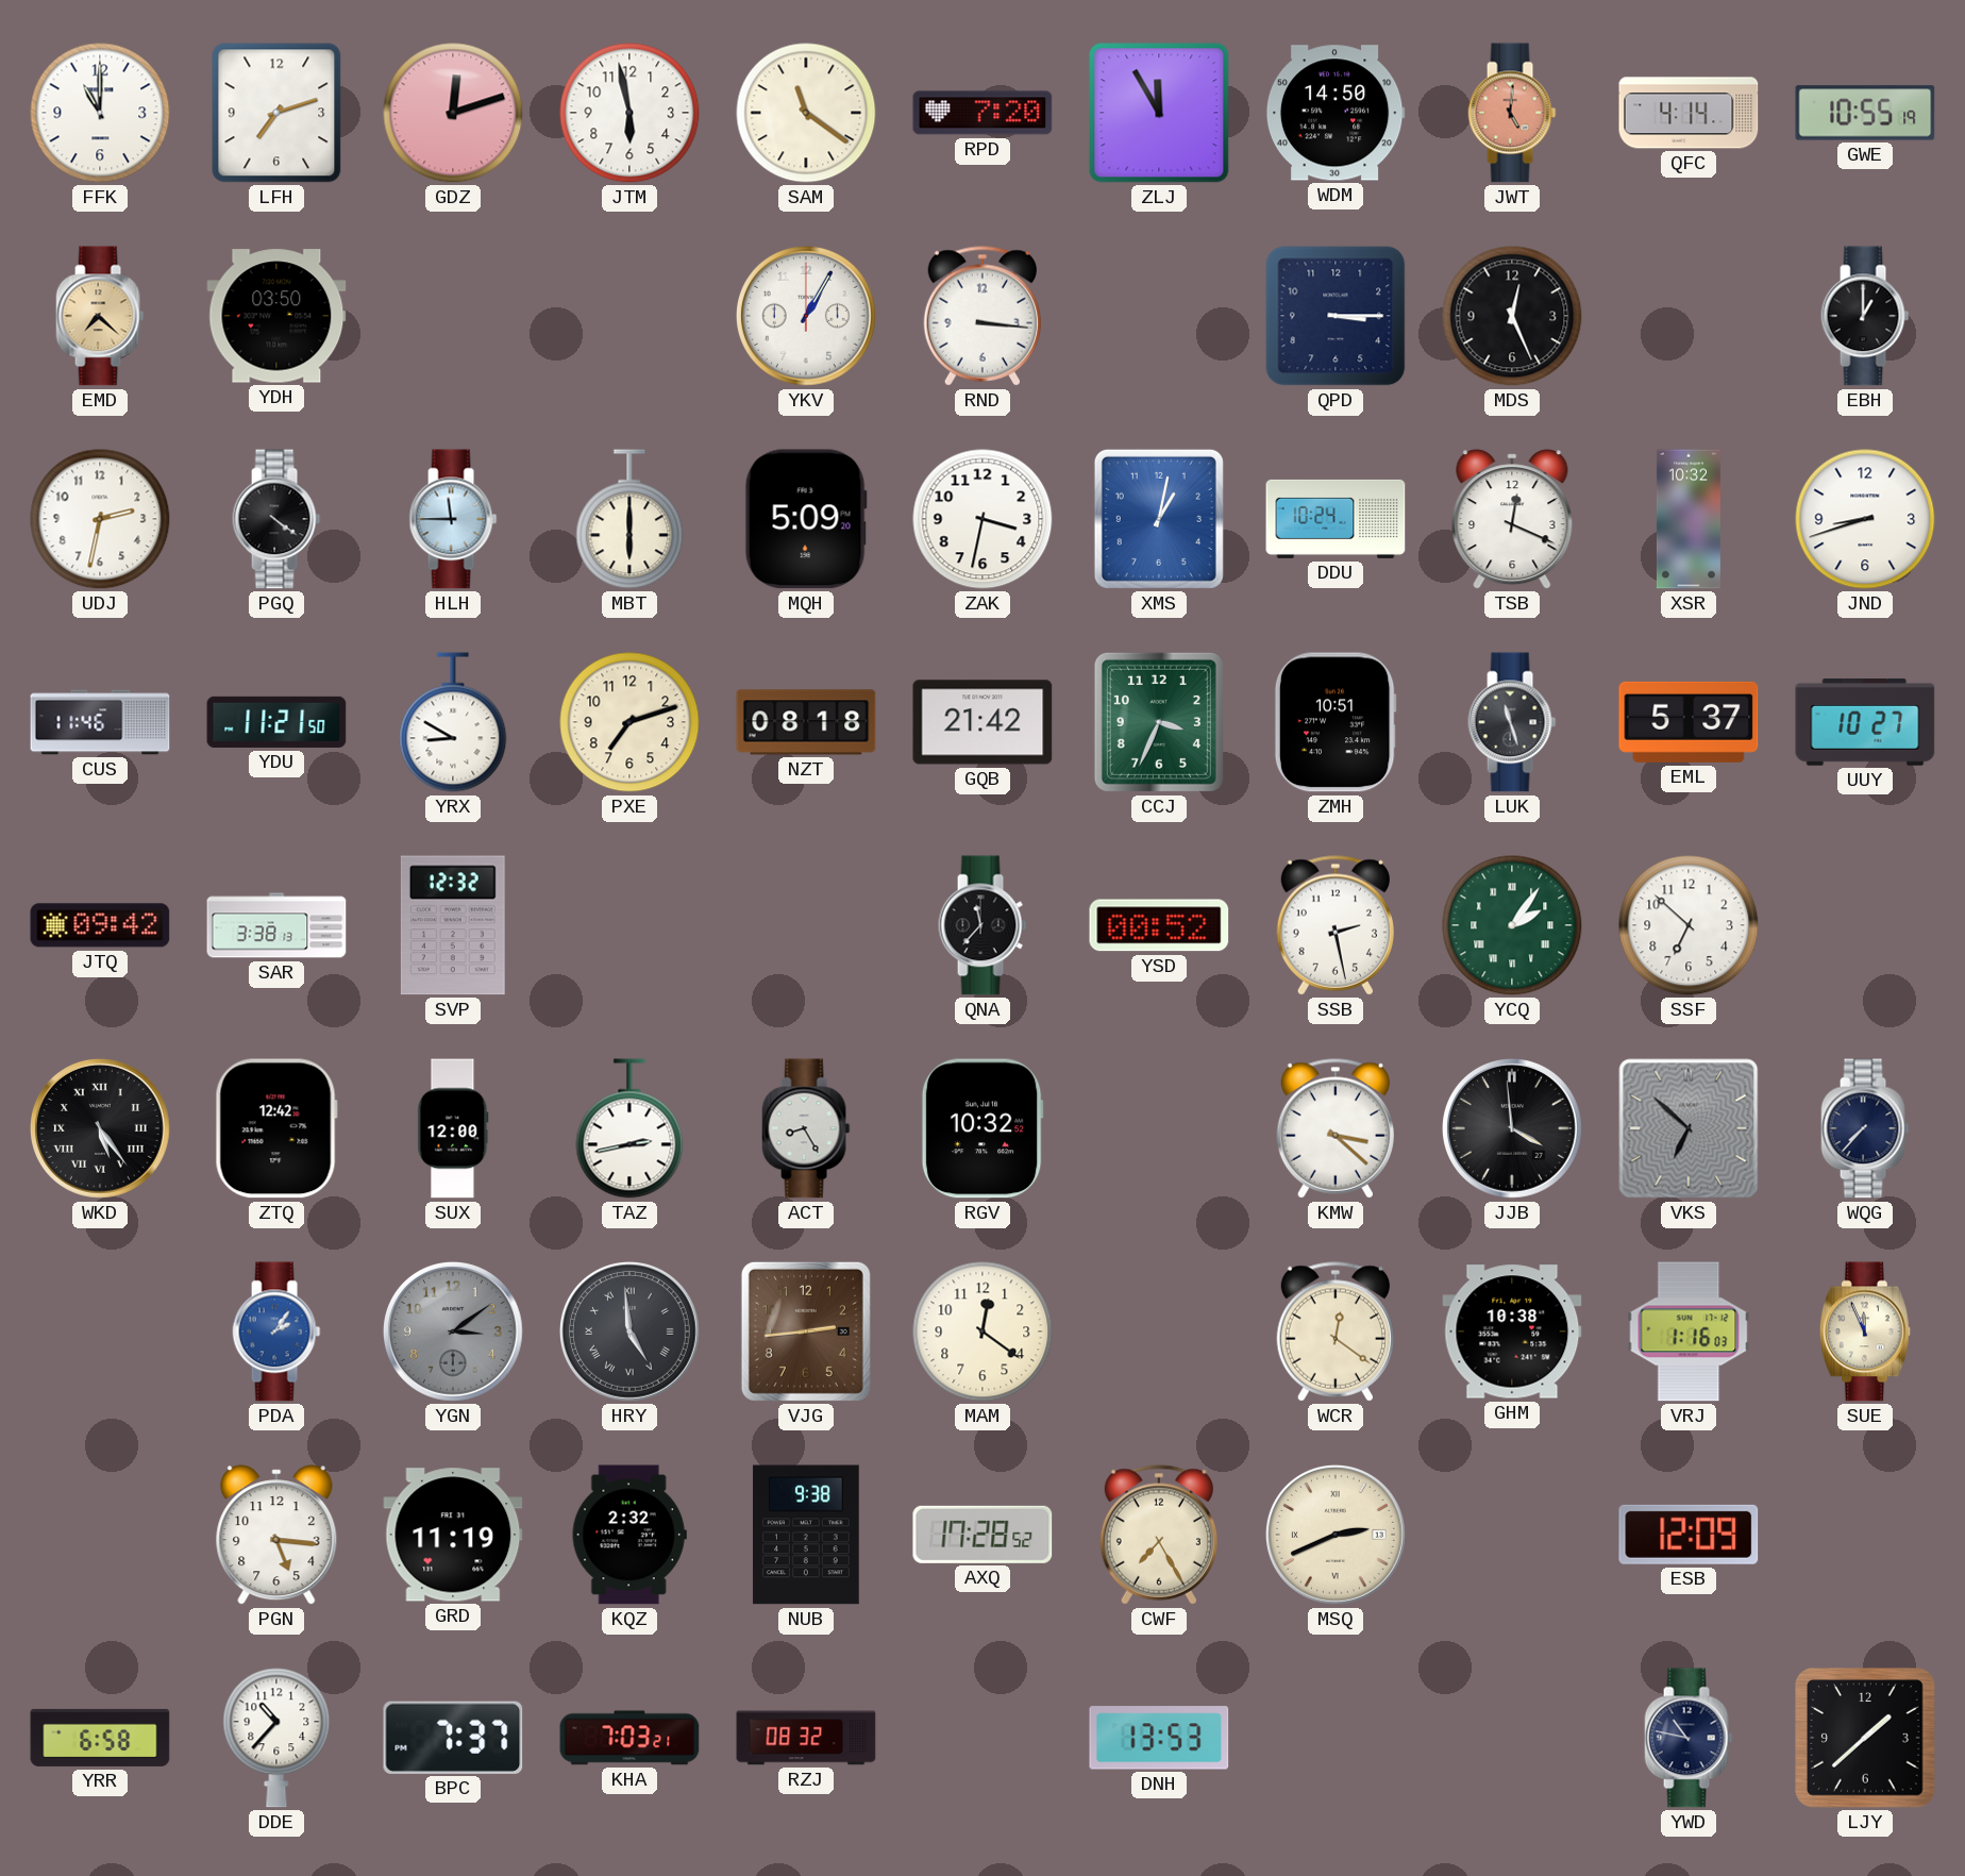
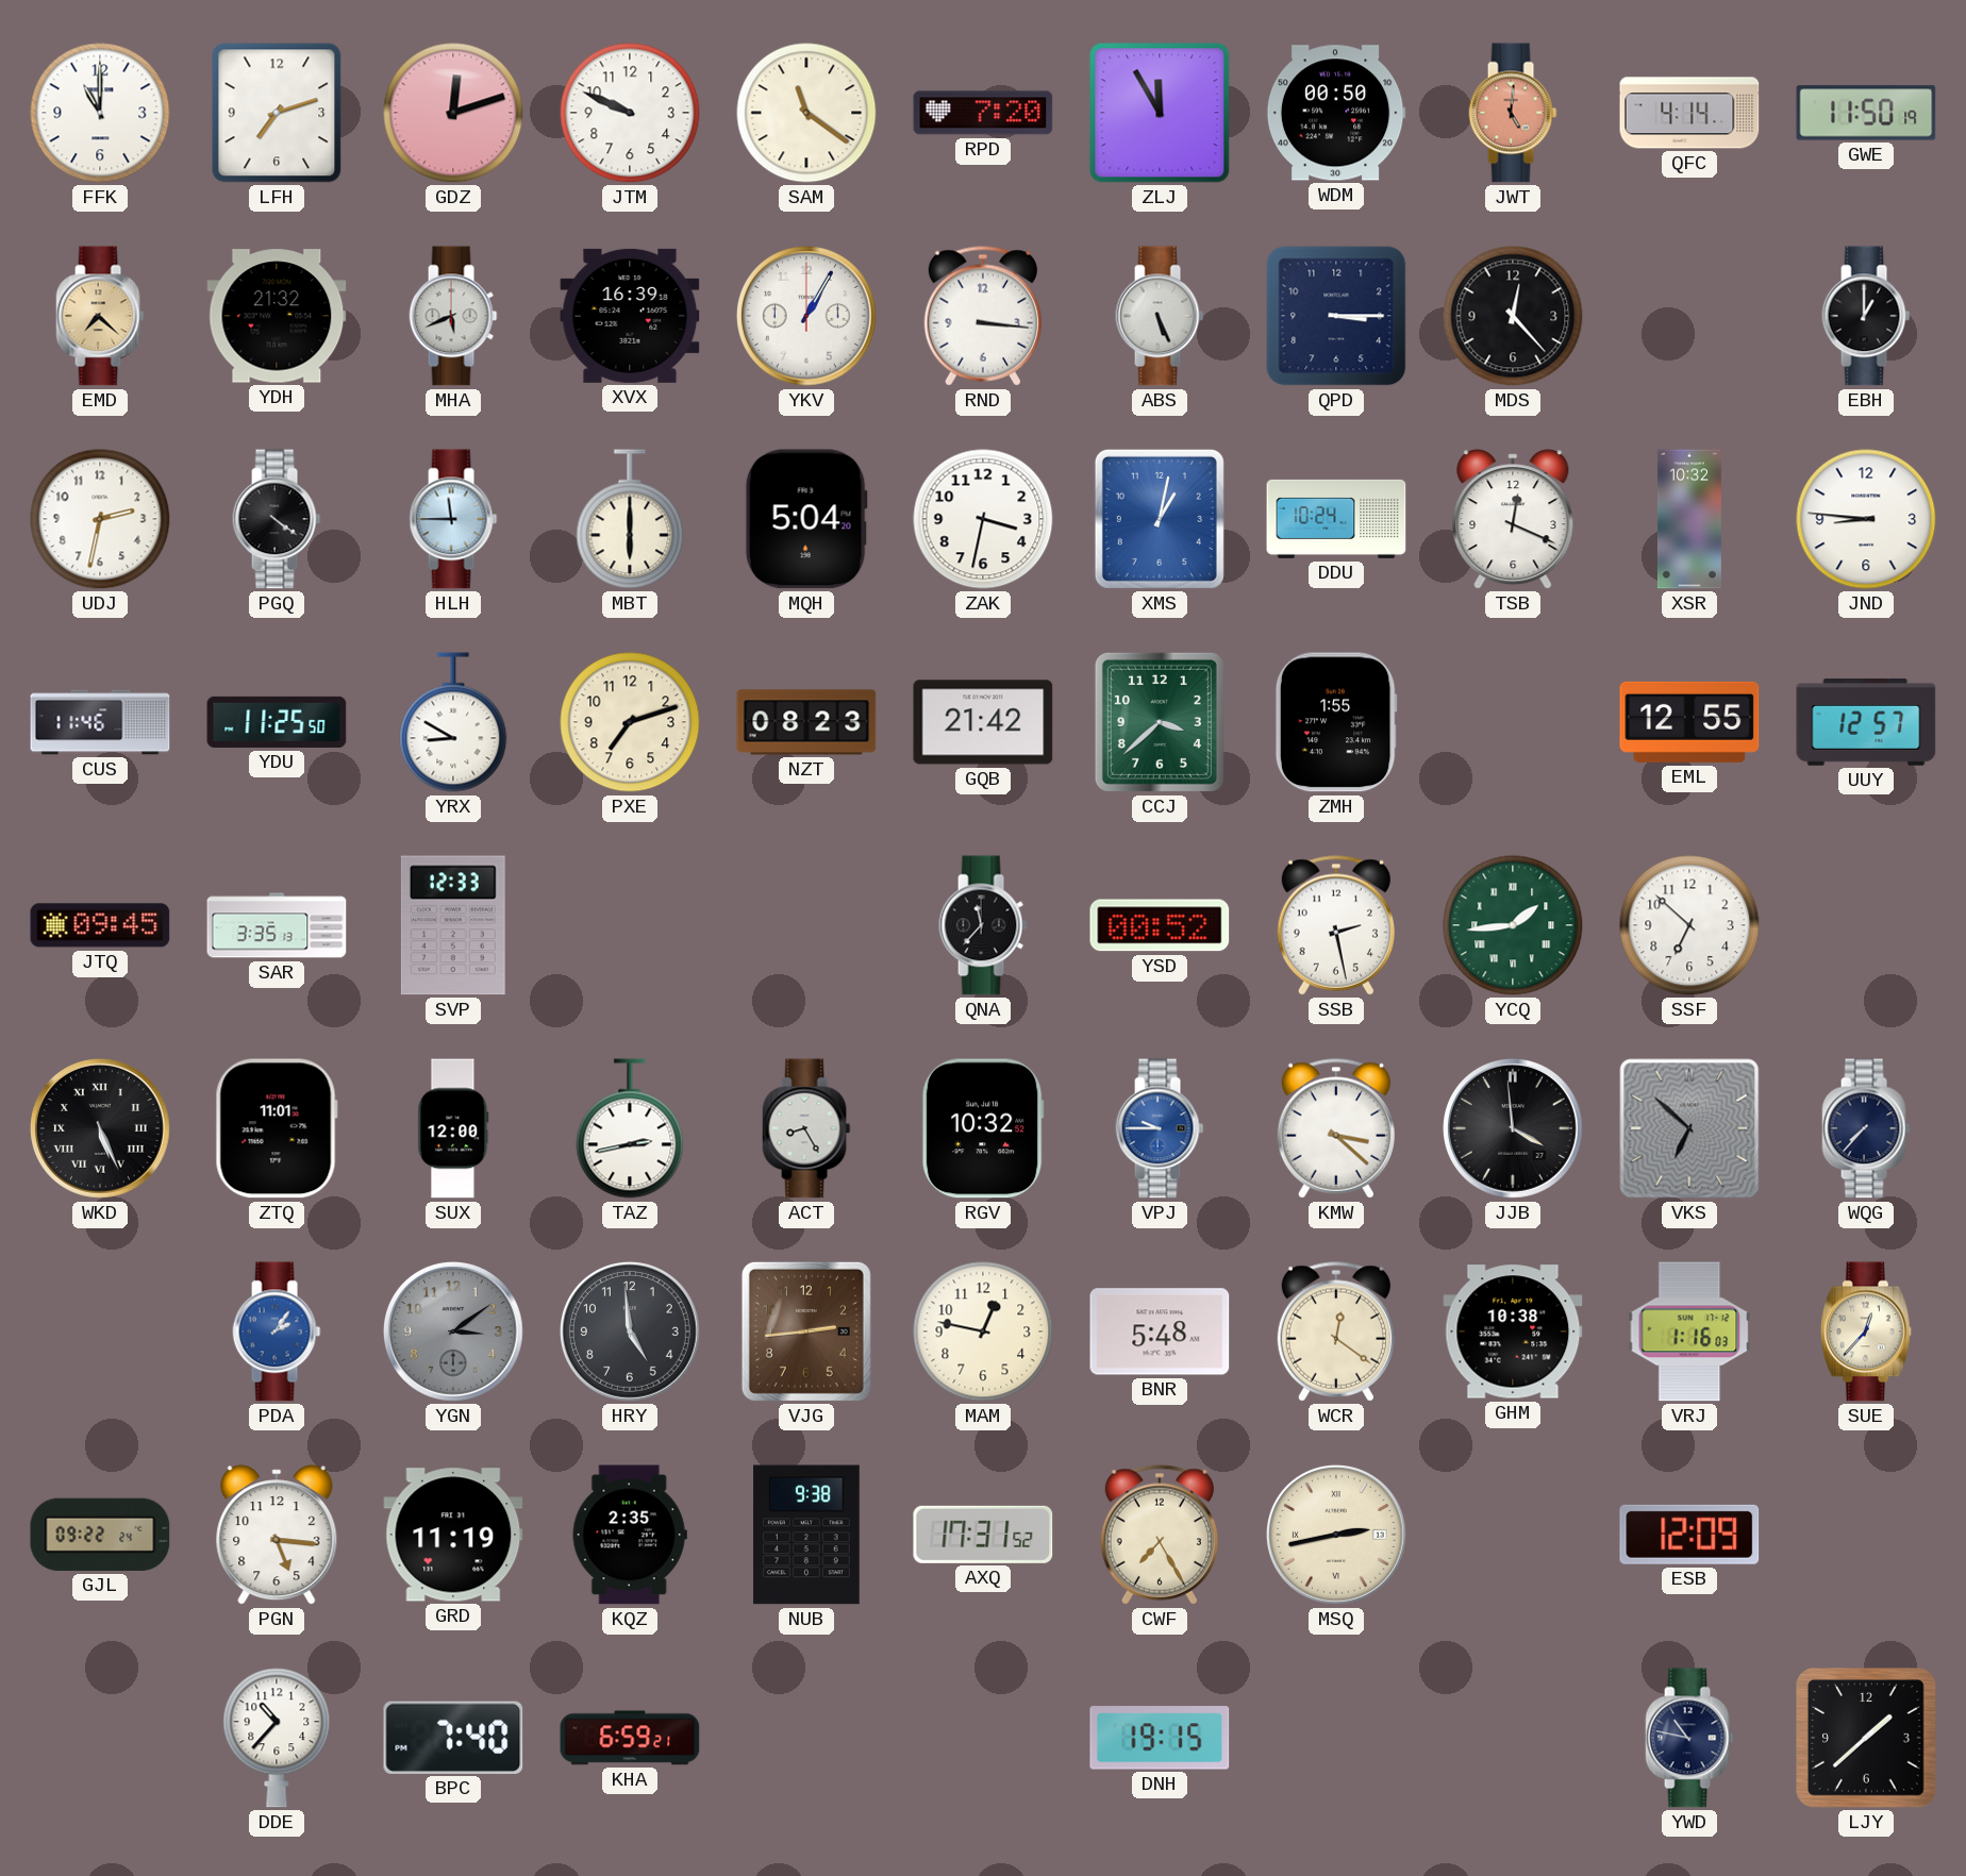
JTM: 5:58 -> 9:49
WDM: 14:50 -> 00:50
GWE: 10:55 -> 11:50
YDH: 03:50 -> 21:32
MHA: none -> 5:41
XVX: none -> 16:39
ABS: none -> 5:26
MDS: 12:26 -> 12:23
MQH: 5:09 -> 5:04
JND: 8:42 -> 8:46
YDU: 11:21 -> 11:25
NZT: 08:18 -> 08:23
CCJ: 3:34 -> 3:38
ZMH: 10:51 -> 1:55
LUK: 11:27 -> none
EML: 5:37 -> 12:55
UUY: 10:27 -> 12:57
JTQ: 09:42 -> 09:45
SAR: 3:38 -> 3:35
SVP: 12:32 -> 12:33
YCQ: 2:06 -> 1:44
WKD: 5:24 -> 5:26
ZTQ: 12:42 -> 11:01
VPJ: none -> 9:45
HRY numerals: Roman -> Arabic
MAM: 12:21 -> 12:47
BNR: none -> 5:48
SUE: 11:56 -> 12:37
GJL: none -> 09:22
KQZ: 2:32 -> 2:35
AXQ: 17:28 -> 17:31
MSQ: 2:41 -> 2:43
YRR: 6:58 -> none
BPC: 7:37 -> 7:40
KHA: 7:03 -> 6:59
RZJ: 08:32 -> none
DNH: 13:53 -> 19:15
